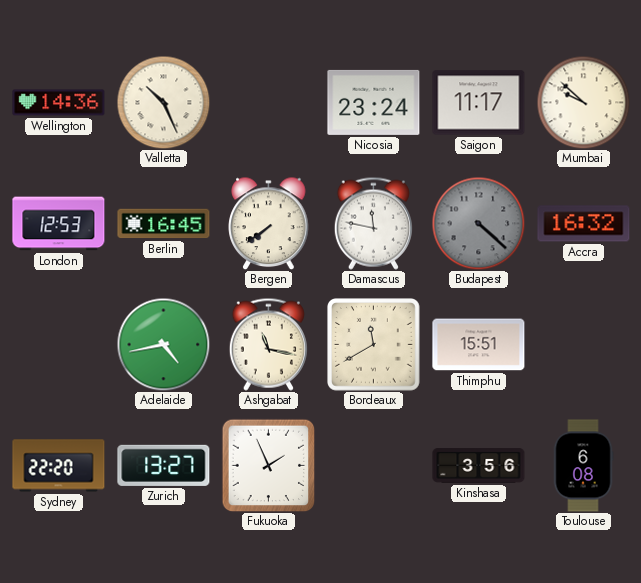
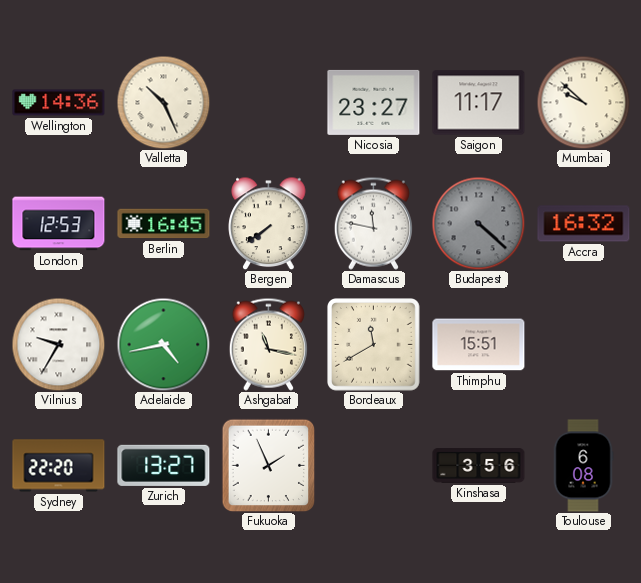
Nicosia: 23:24 -> 23:27
Vilnius: none -> 9:35
